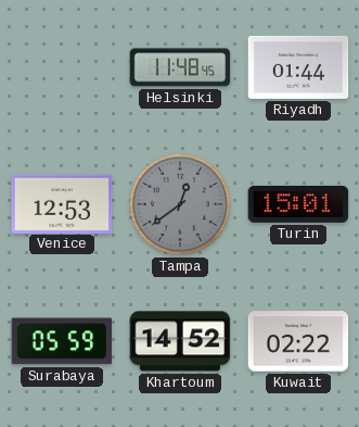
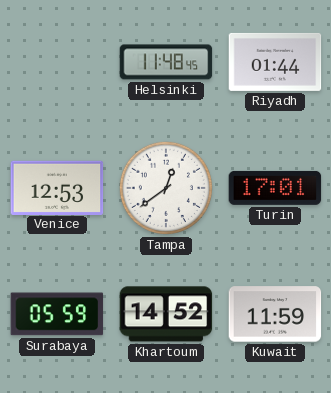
Tampa dial: grey -> white
Turin: 15:01 -> 17:01
Kuwait: 02:22 -> 11:59
